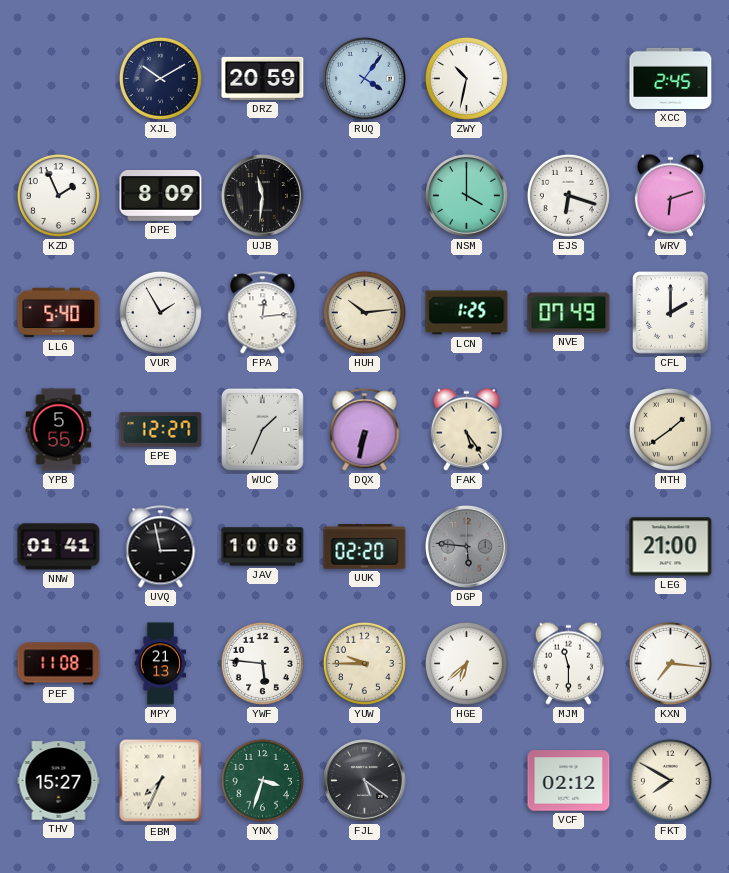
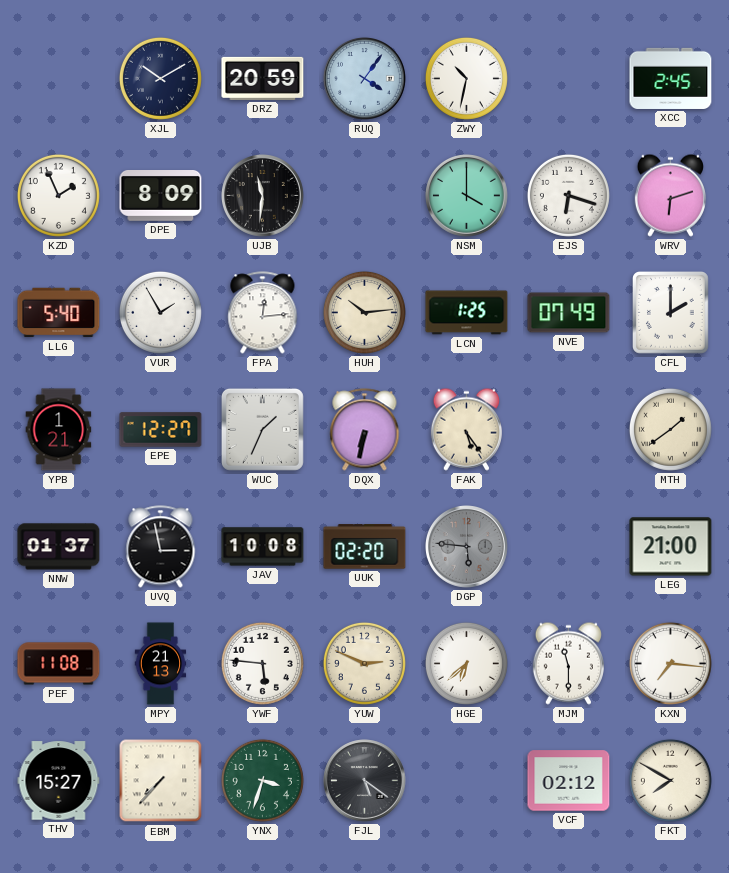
YPB: 5:55 -> 1:21
NNW: 01:41 -> 01:37
YUW: 9:45 -> 2:49
EBM: 7:34 -> 7:37
